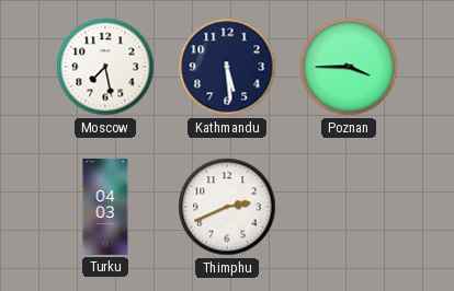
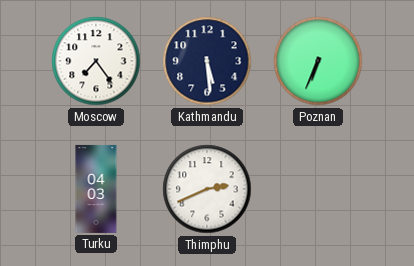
Moscow: 7:28 -> 7:24
Poznan: 3:45 -> 6:34
